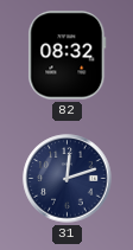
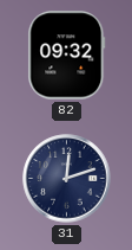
82: 08:32 -> 09:32
